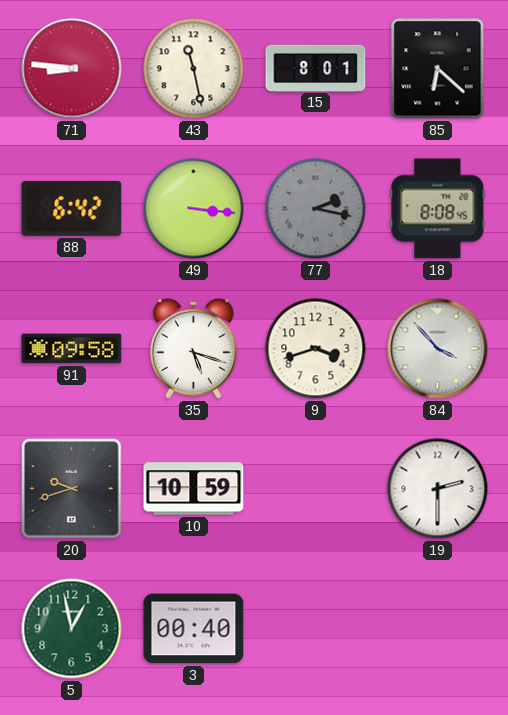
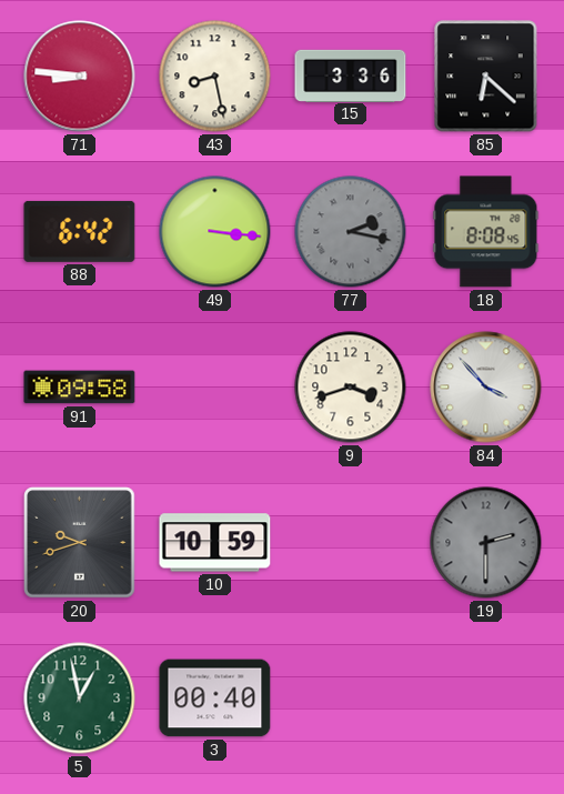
43: 11:28 -> 8:28
15: 8:01 -> 3:36
35: 5:18 -> none
19 dial: white -> grey
